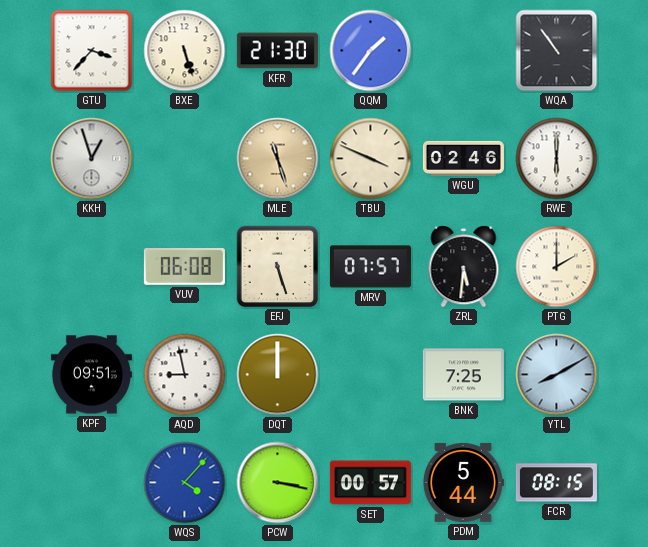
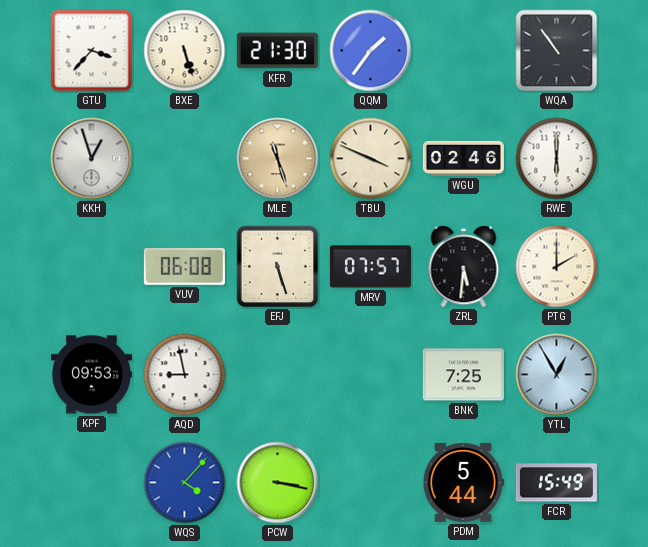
KPF: 09:51 -> 09:53
DQT: 12:00 -> none
YTL: 8:10 -> 12:55
SET: 00:57 -> none
FCR: 08:15 -> 15:49
